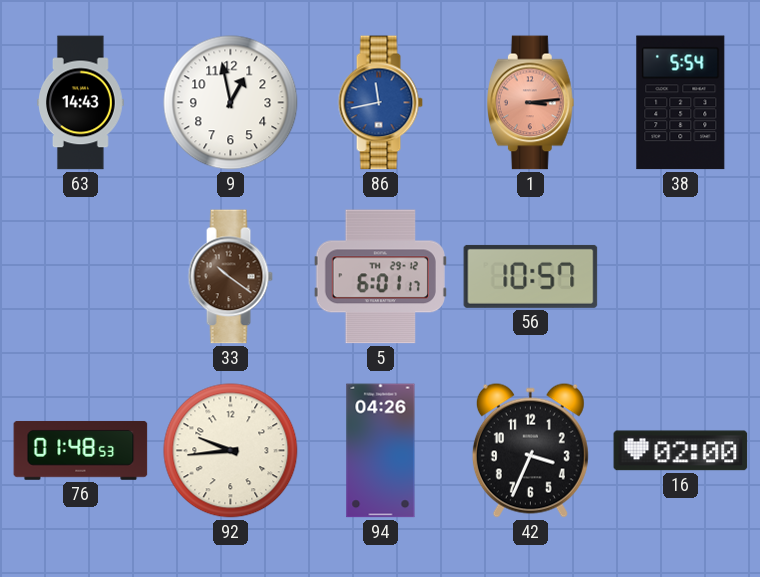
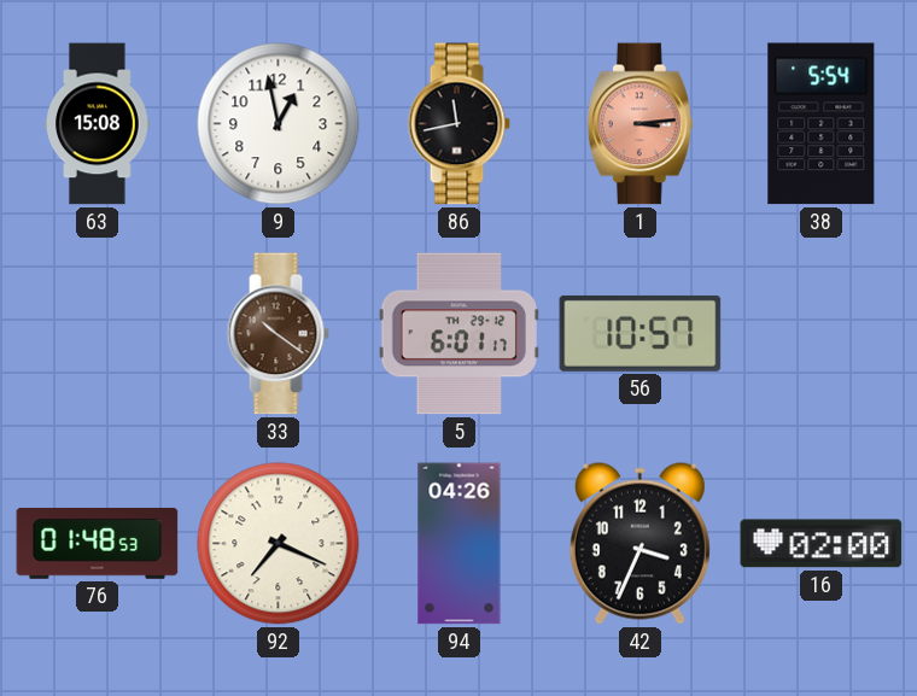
63: 14:43 -> 15:08
86 dial: blue -> black
92: 9:44 -> 7:19
